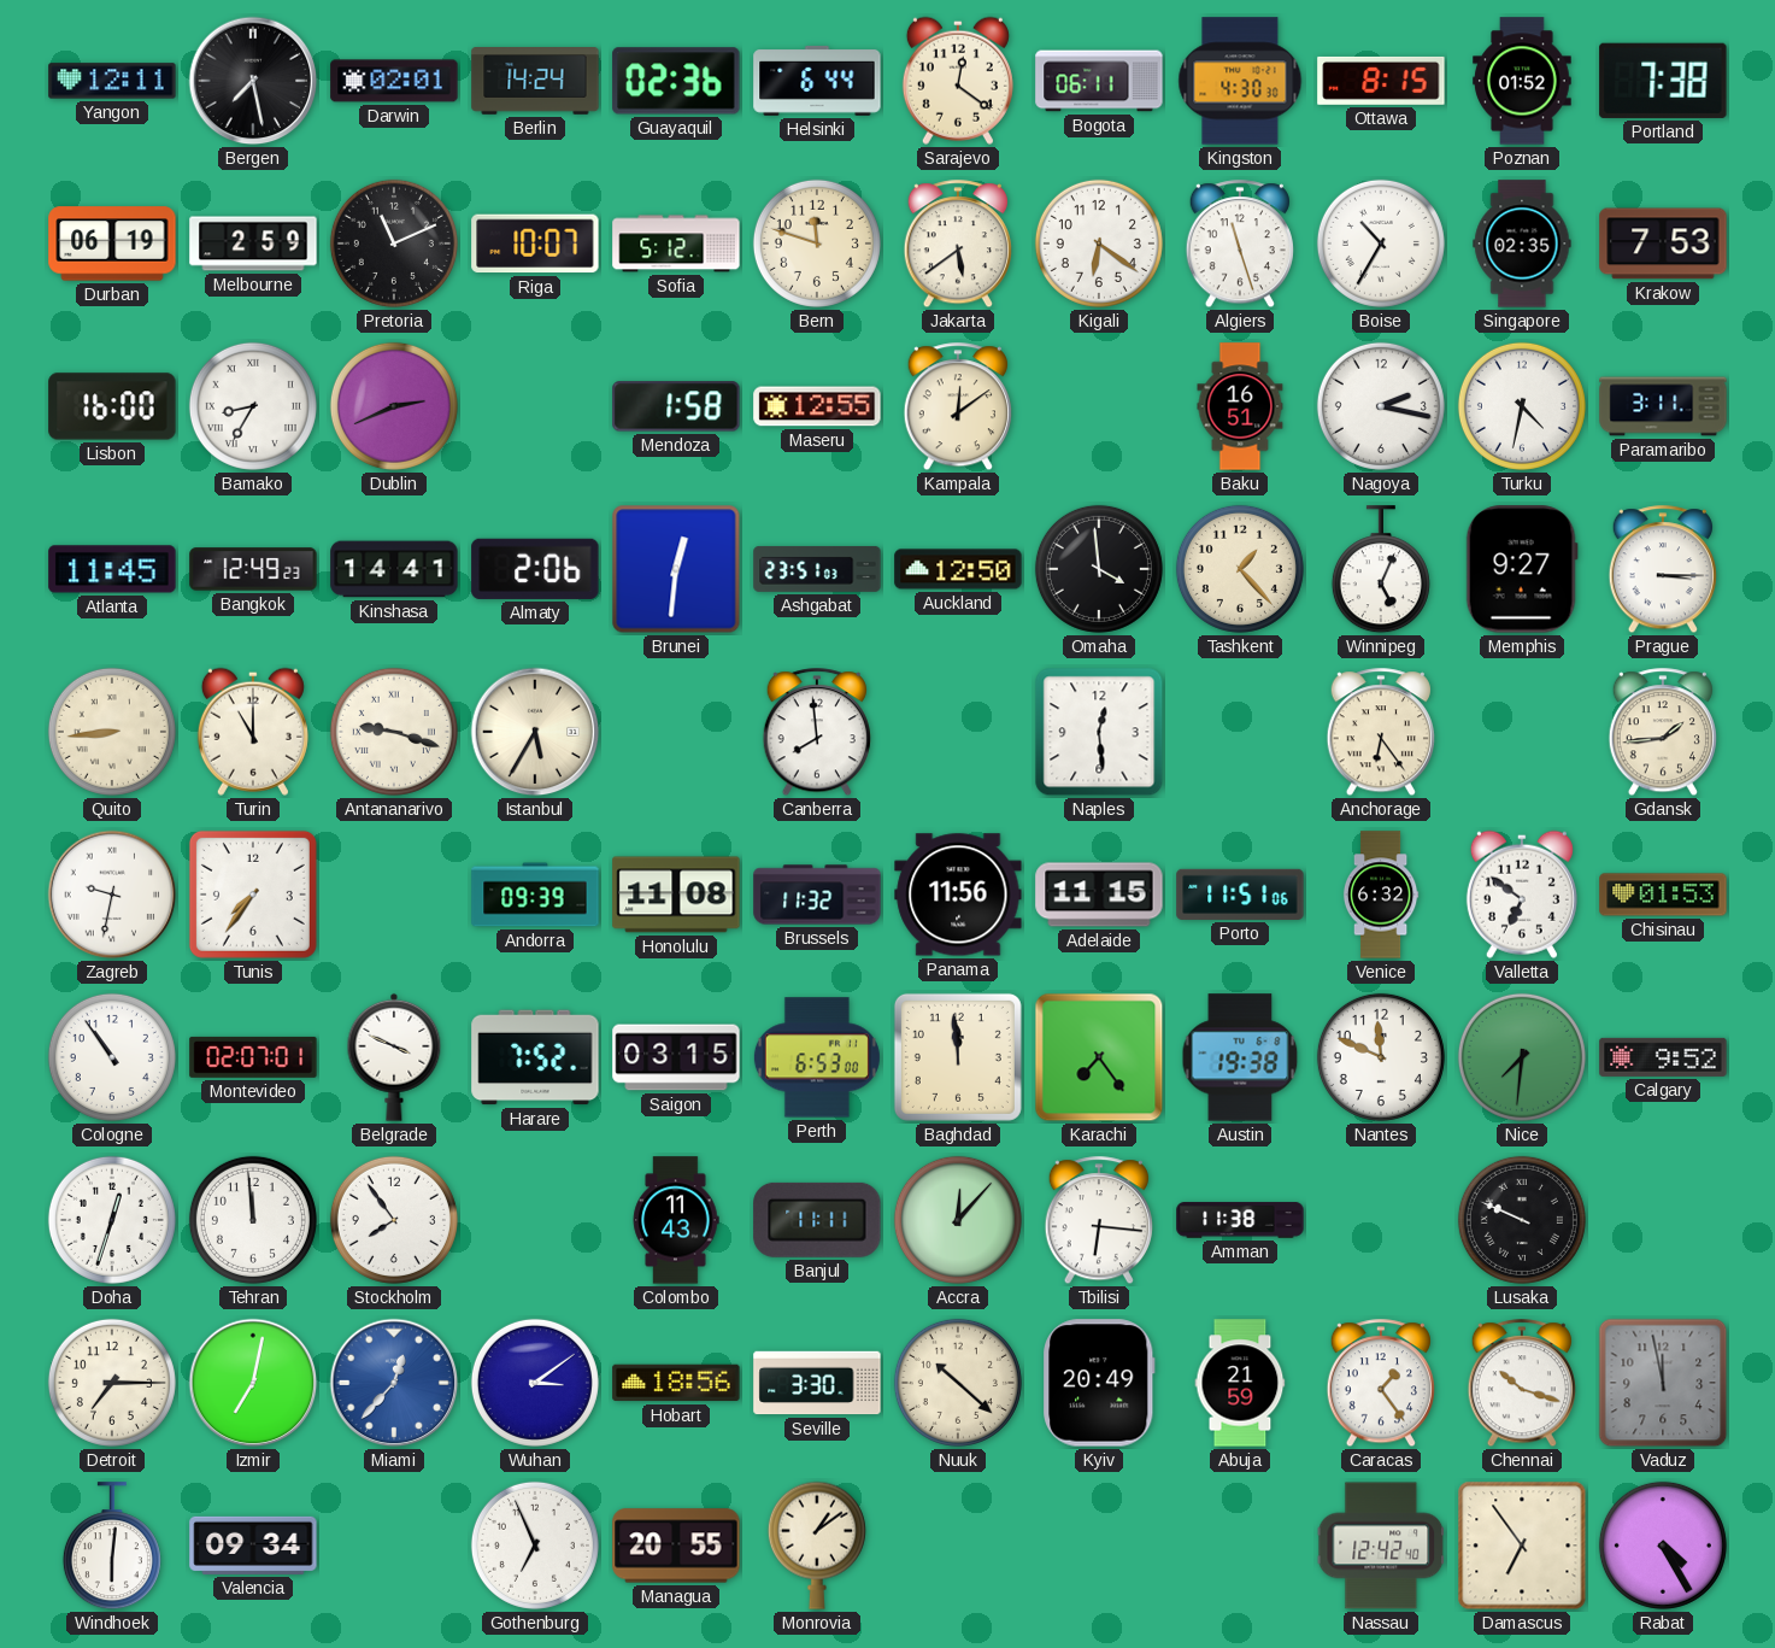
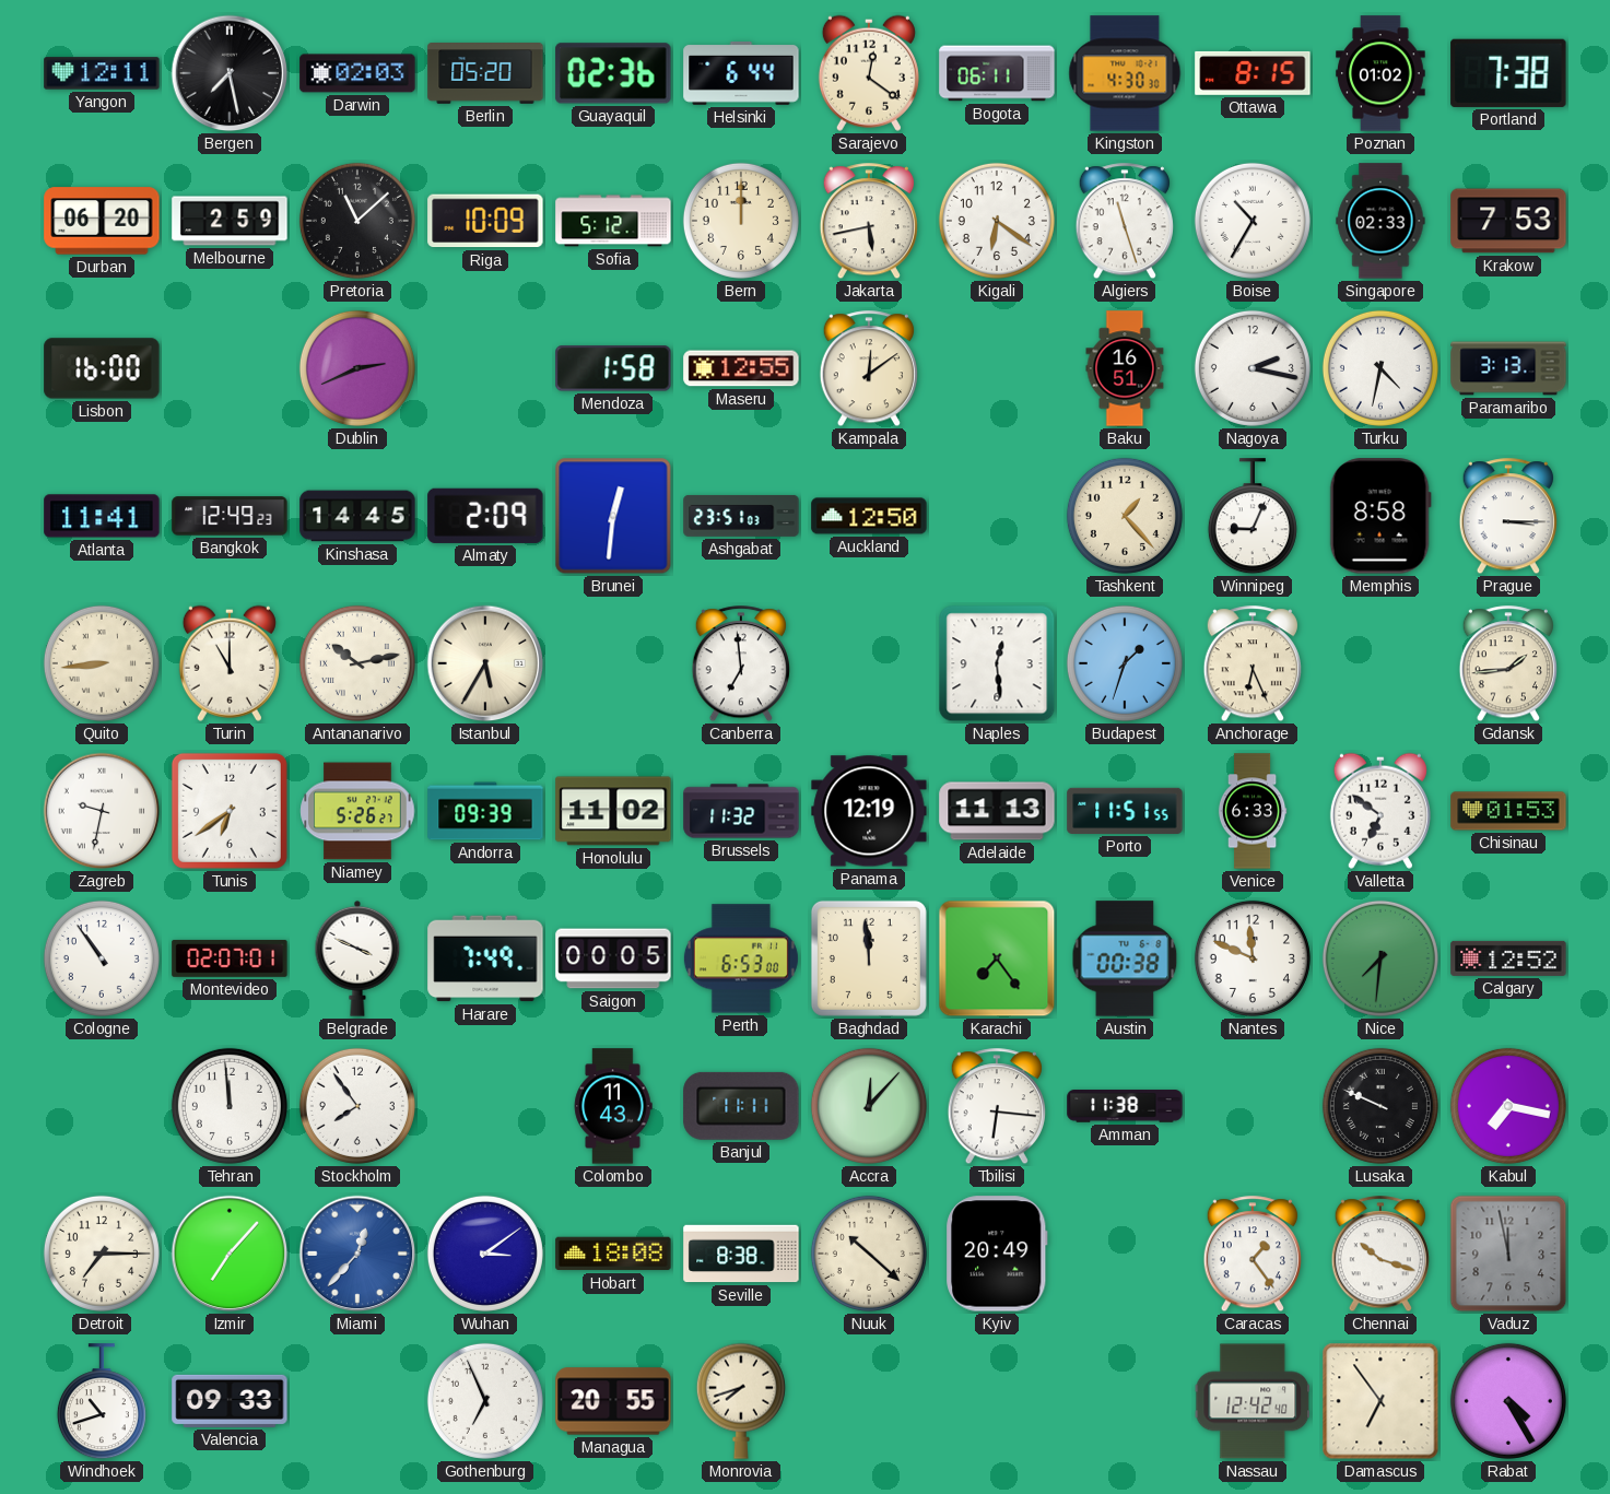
Darwin: 02:01 -> 02:03
Berlin: 14:24 -> 05:20
Poznan: 01:52 -> 01:02
Durban: 06:19 -> 06:20
Pretoria: 11:11 -> 11:08
Riga: 10:07 -> 10:09
Bern: 11:48 -> 12:00
Jakarta: 5:39 -> 5:43
Singapore: 02:35 -> 02:33
Bamako: 8:35 -> none
Paramaribo: 3:11 -> 3:13
Atlanta: 11:45 -> 11:41
Kinshasa: 14:41 -> 14:45
Almaty: 2:06 -> 2:09
Omaha: 3:59 -> none
Winnipeg: 5:04 -> 9:04
Memphis: 9:27 -> 8:58
Antananarivo: 9:18 -> 10:13
Canberra: 7:59 -> 6:59
Budapest: none -> 1:33
Anchorage: 6:24 -> 6:26
Tunis: 7:36 -> 6:39
Niamey: none -> 5:26
Honolulu: 11:08 -> 11:02
Panama: 11:56 -> 12:19
Adelaide: 11:15 -> 11:13
Porto: 11:51:06 -> 11:51:55
Venice: 6:32 -> 6:33
Harare: 7:52 -> 7:49
Saigon: 03:15 -> 00:05
Austin: 19:38 -> 00:38
Calgary: 9:52 -> 12:52
Doha: 12:33 -> none
Kabul: none -> 7:17
Izmir: 7:02 -> 7:07
Hobart: 18:56 -> 18:08
Seville: 3:30 -> 8:38
Abuja: 21:59 -> none
Windhoek: 6:01 -> 10:42
Valencia: 09:34 -> 09:33
Monrovia: 1:09 -> 7:42
